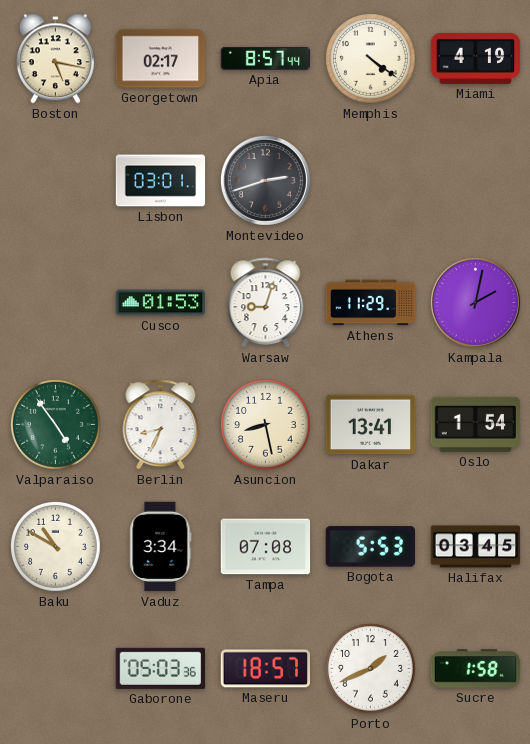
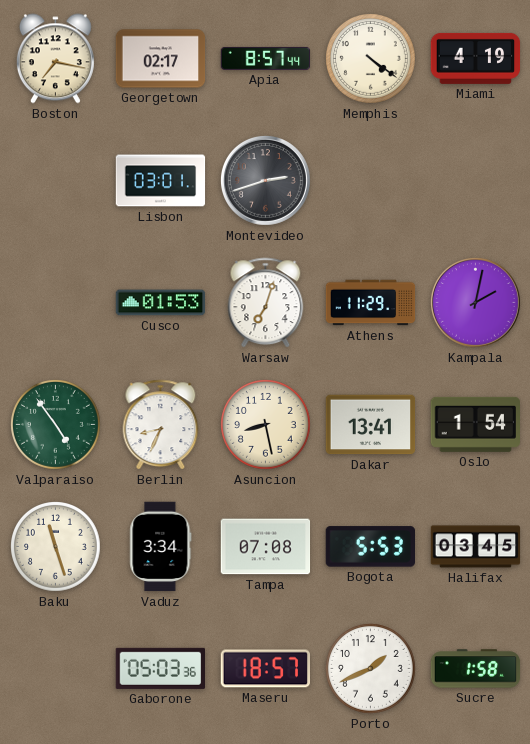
Boston: 5:17 -> 7:17
Warsaw: 9:03 -> 7:03
Baku: 10:50 -> 11:27
